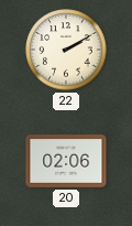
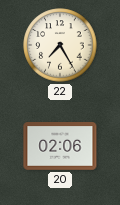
22: 2:10 -> 7:25
